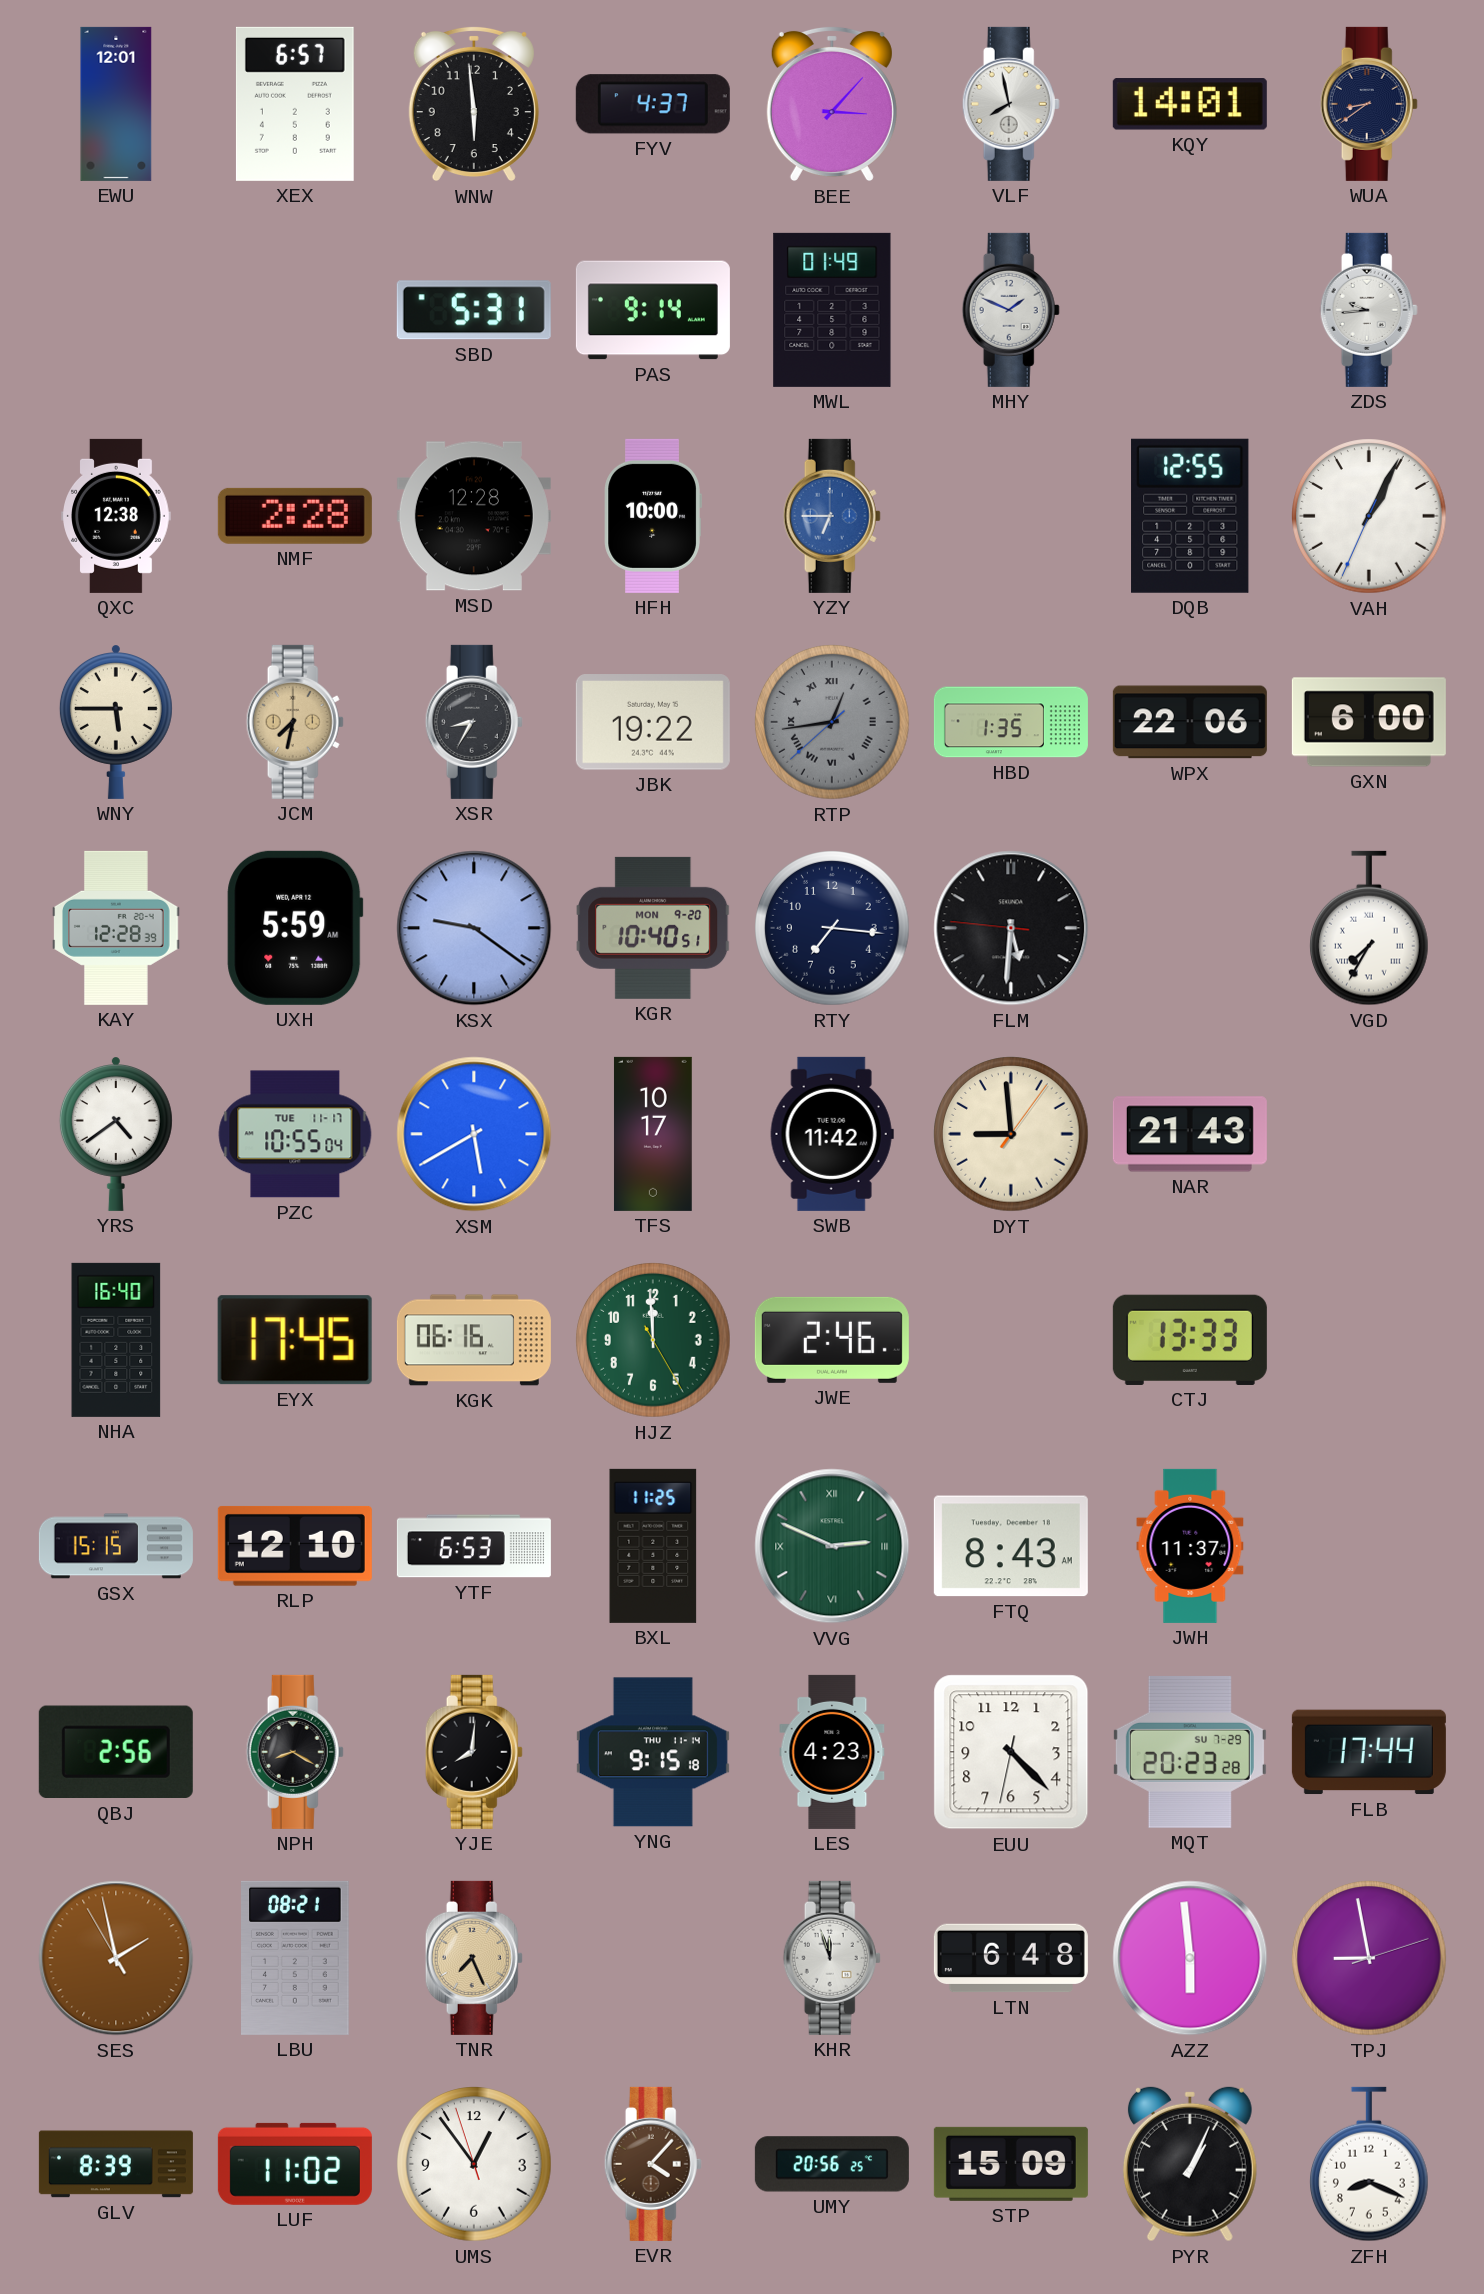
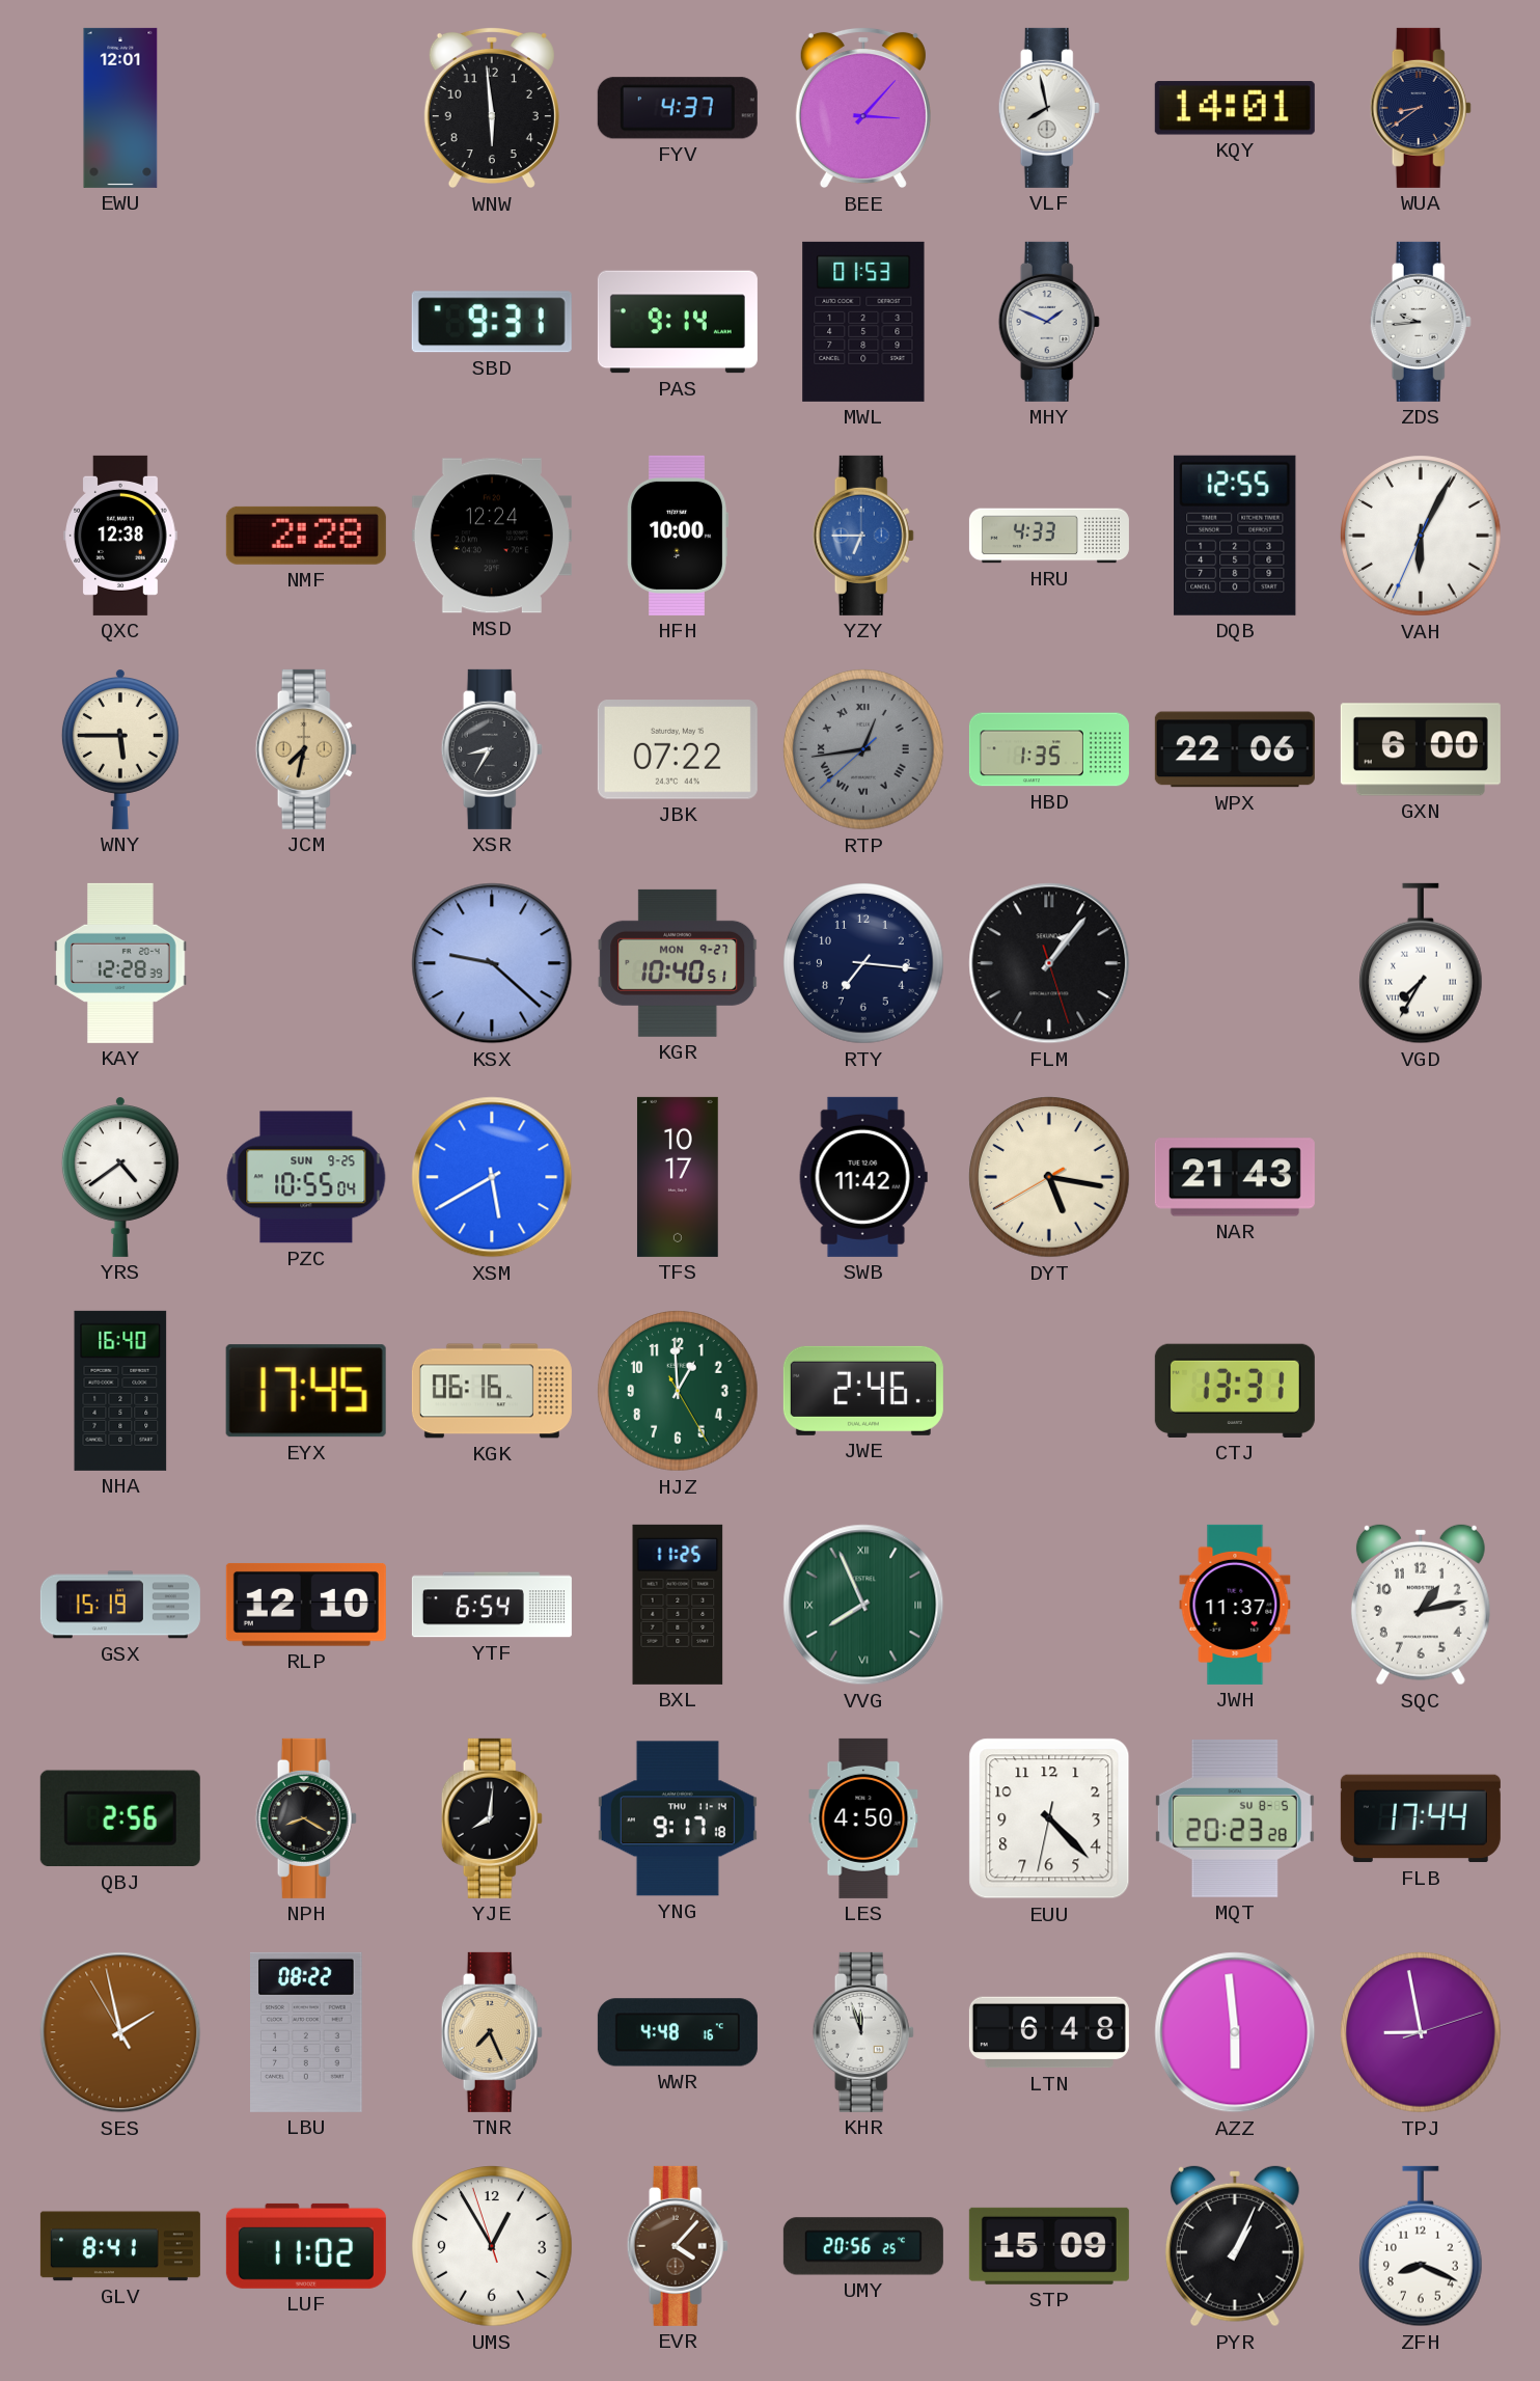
XEX: 6:57 -> none
SBD: 5:31 -> 9:31
MWL: 01:49 -> 01:53
MSD: 12:28 -> 12:24
HRU: none -> 4:33
VAH: 1:04 -> 6:04
JBK: 19:22 -> 07:22
UXH: 5:59 -> none
KSX: 9:21 -> 9:22
KGR date: MON 9-20 -> MON 9-27
FLM: 5:30 -> 1:06
PZC date: TUE 11-17 -> SUN 9-25
DYT: 8:59 -> 5:16
HJZ: 11:59 -> 12:59
CTJ: 13:33 -> 13:31
GSX: 15:15 -> 15:19
YTF: 6:53 -> 6:54
VVG: 2:49 -> 7:56
FTQ: 8:43 -> none
SQC: none -> 1:13
YNG: 9:15 -> 9:17
LES: 4:23 -> 4:50
MQT date: SU 7-29 -> SU 8-5
LBU: 08:21 -> 08:22
WWR: none -> 4:48
GLV: 8:39 -> 8:41
UMS: 12:53 -> 12:54
